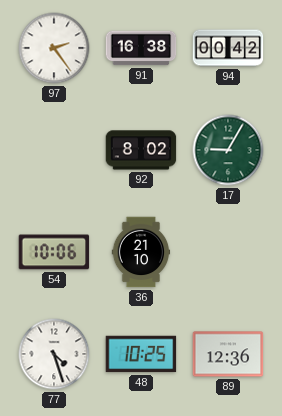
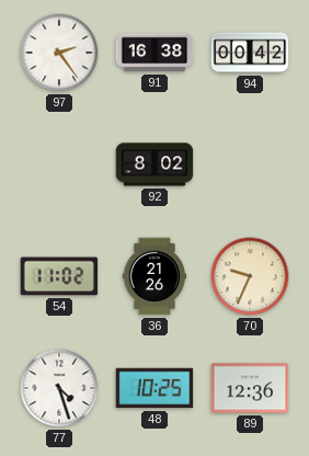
17: 9:05 -> none
54: 10:06 -> 11:02
36: 21:10 -> 21:26
70: none -> 9:34
